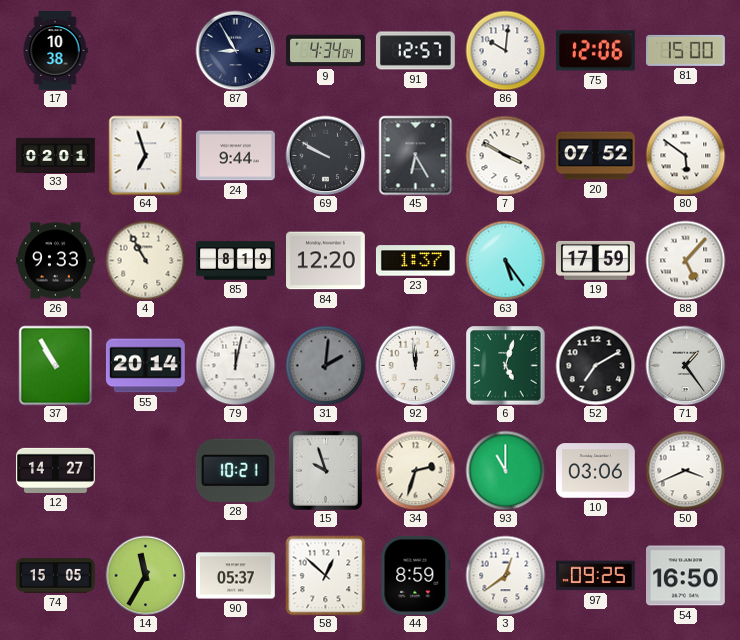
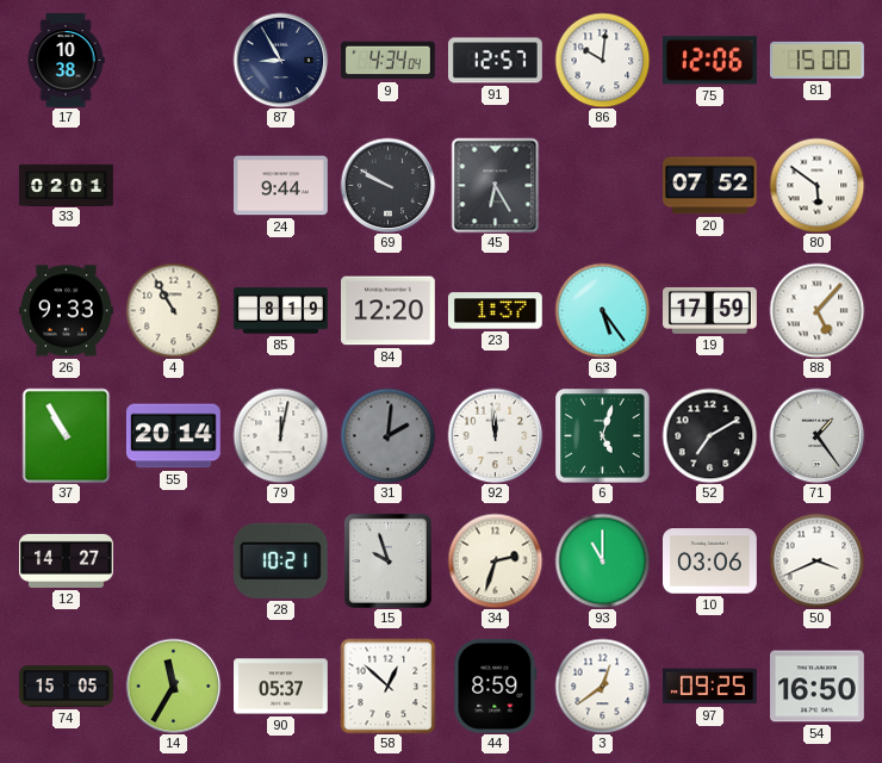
64: 6:57 -> none
7: 3:50 -> none
